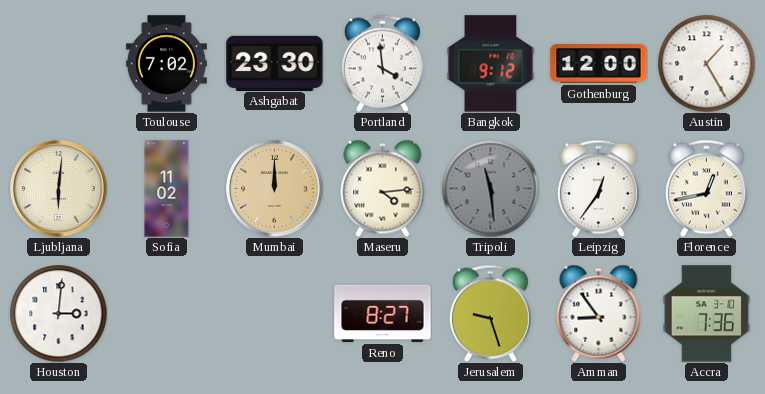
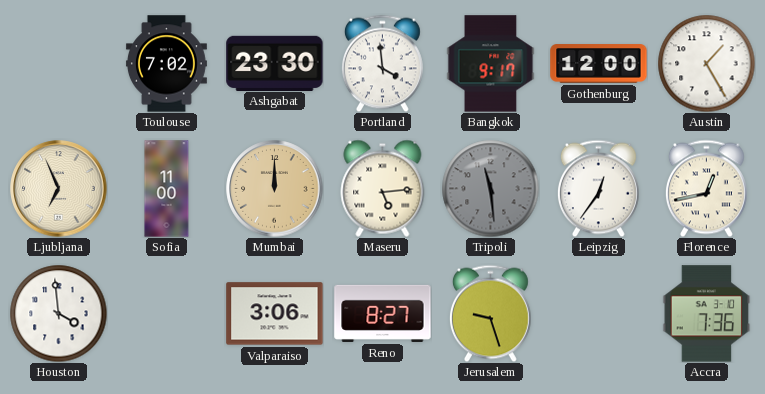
Bangkok: 9:12 -> 9:17
Ljubljana: 6:01 -> 6:56
Sofia: 11:02 -> 11:00
Maseru: 4:14 -> 5:14
Houston: 3:01 -> 3:59
Valparaiso: none -> 3:06
Amman: 8:54 -> none
